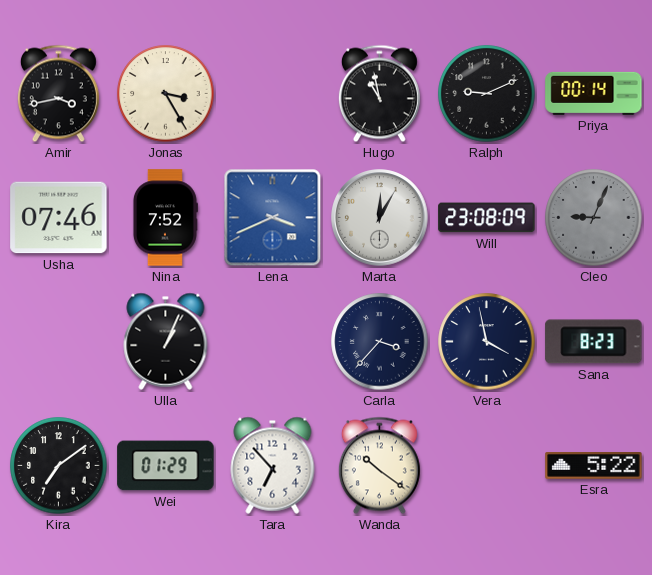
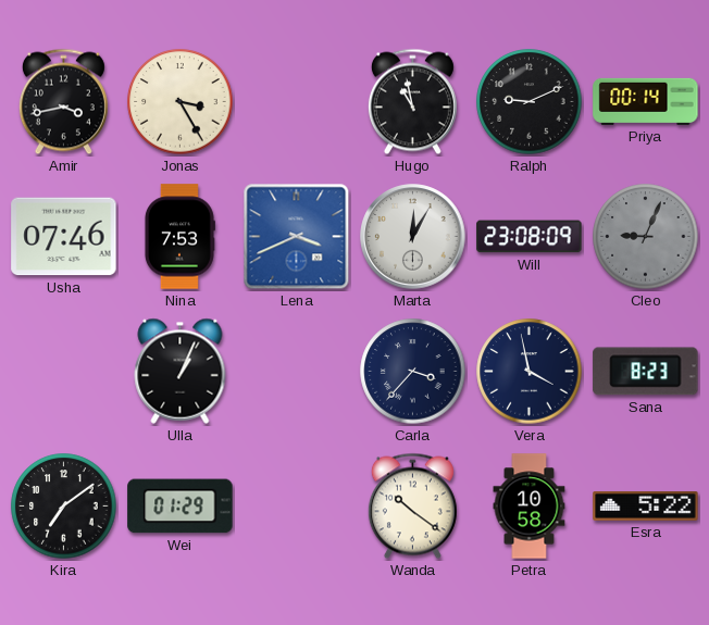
Nina: 7:52 -> 7:53
Tara: 6:53 -> none
Petra: none -> 10:58
